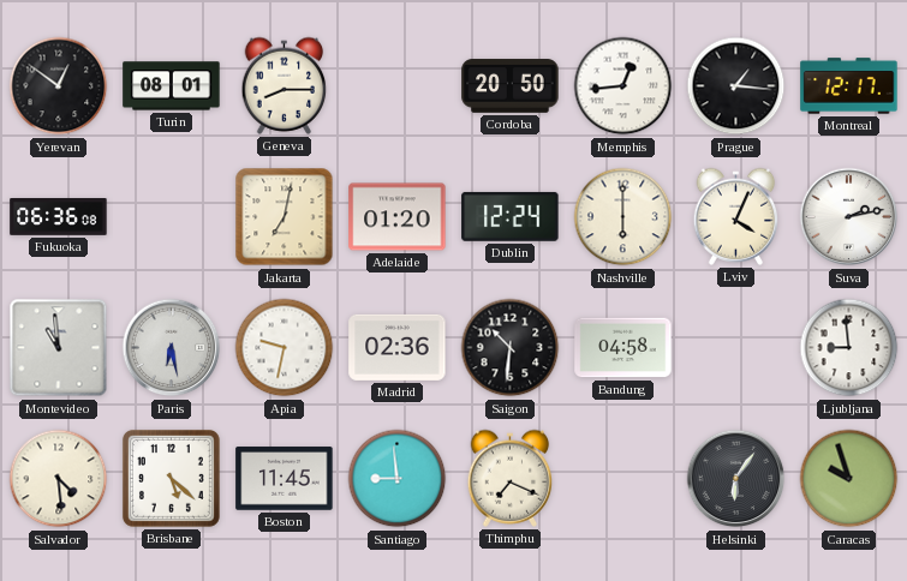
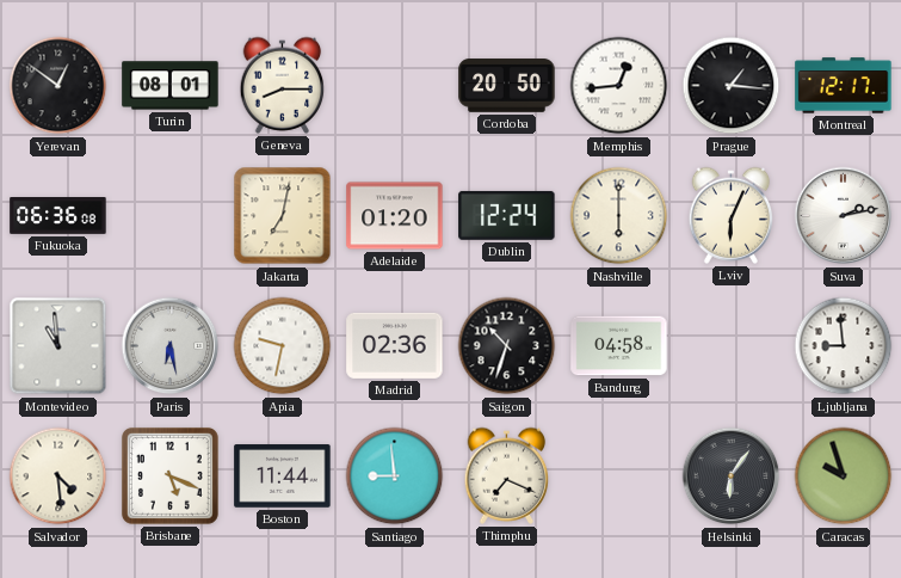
Lviv: 4:04 -> 6:04
Saigon: 10:31 -> 10:33
Brisbane: 5:22 -> 5:19
Boston: 11:45 -> 11:44
